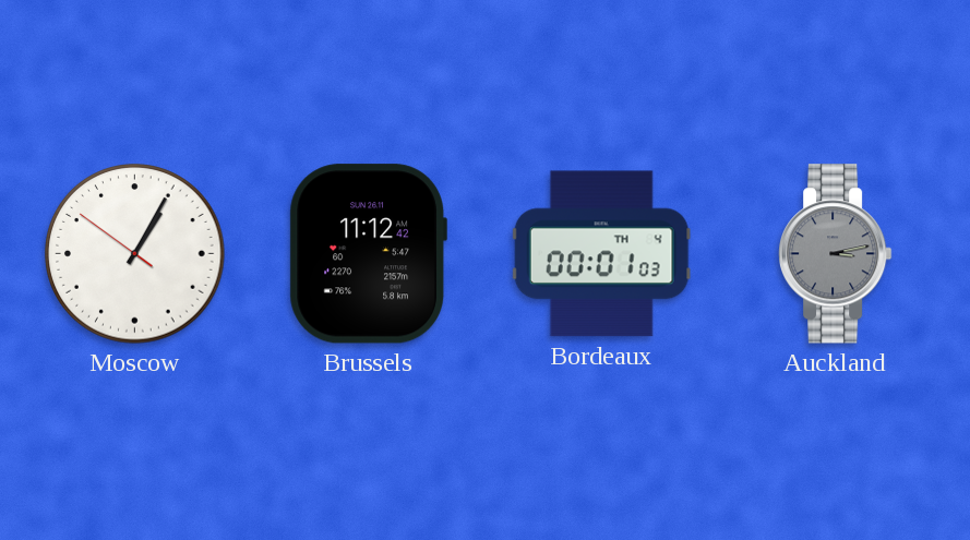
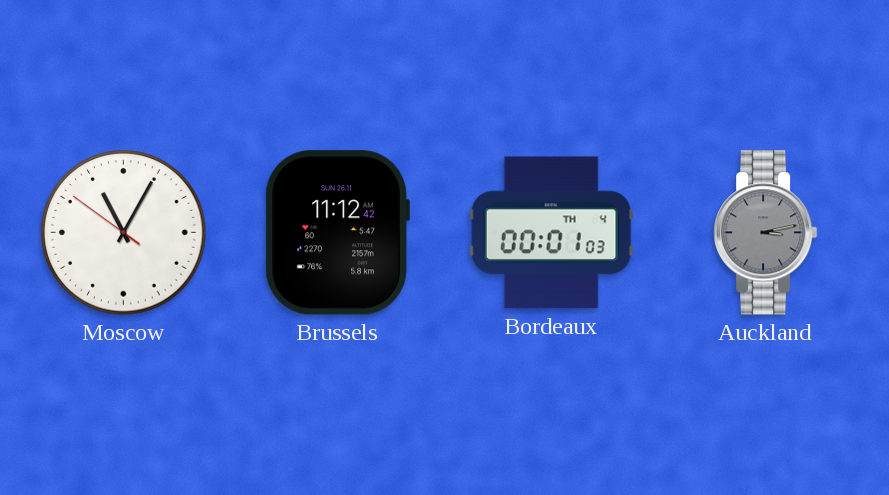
Moscow: 1:04 -> 11:04
